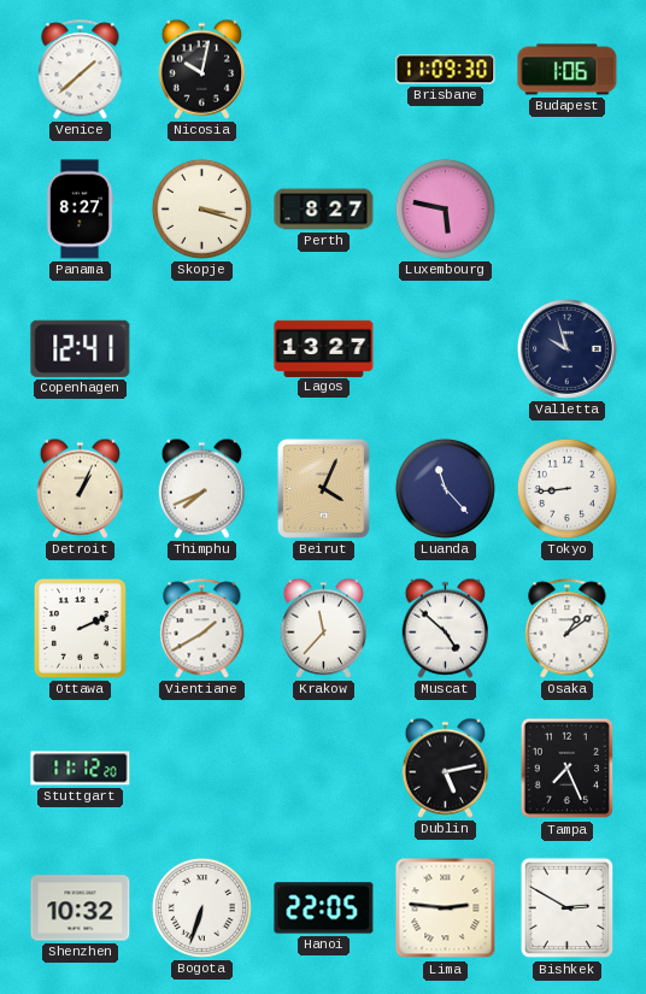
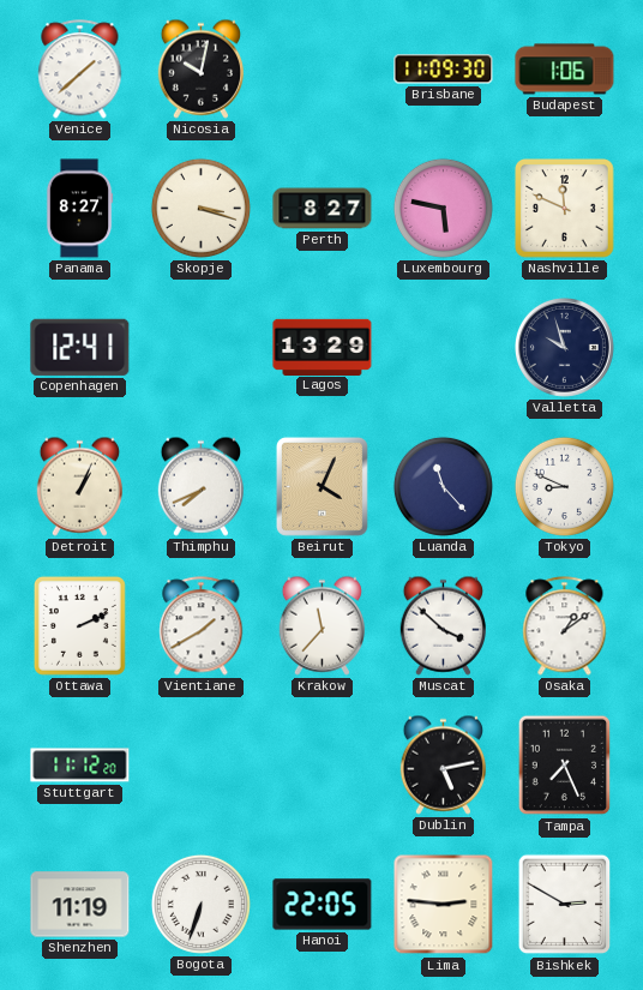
Nashville: none -> 11:49
Lagos: 13:27 -> 13:29
Tokyo: 8:44 -> 8:49
Muscat: 4:52 -> 3:52
Shenzhen: 10:32 -> 11:19
